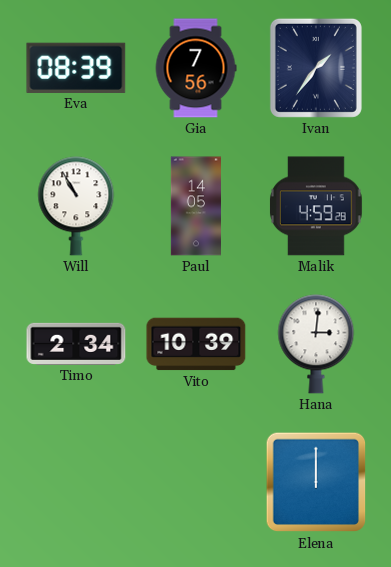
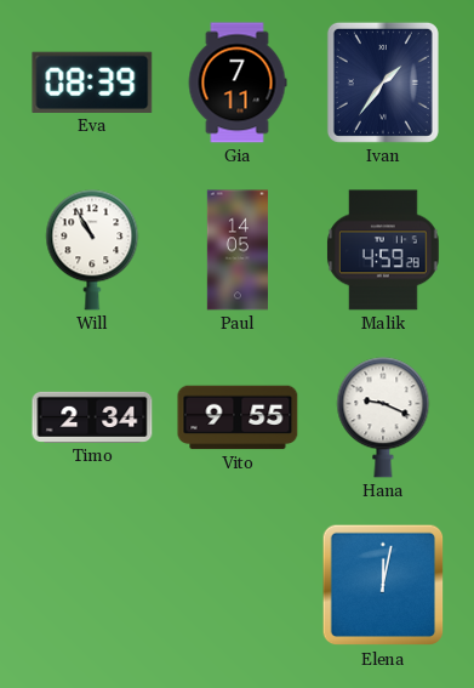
Gia: 7:56 -> 7:11
Vito: 10:39 -> 9:55
Hana: 3:01 -> 9:19
Elena: 12:00 -> 12:02
